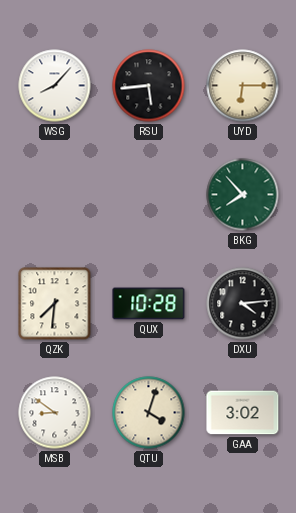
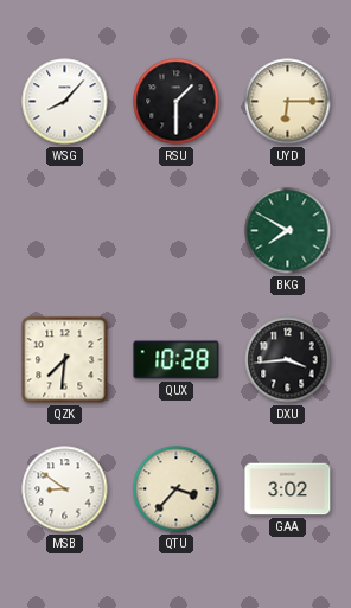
RSU: 5:44 -> 1:30
BKG: 7:53 -> 7:50
DXU: 4:14 -> 3:44
QTU: 4:03 -> 3:37
